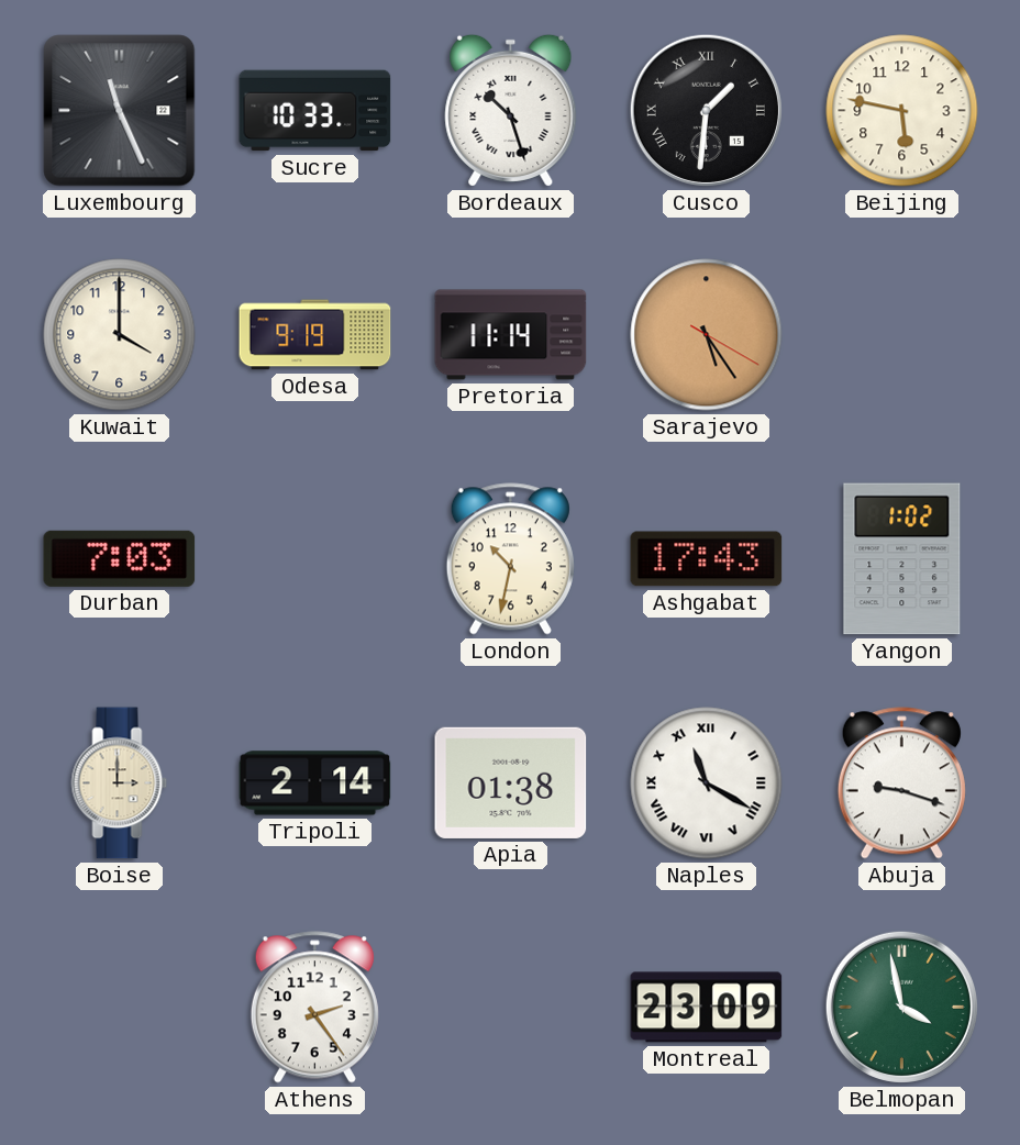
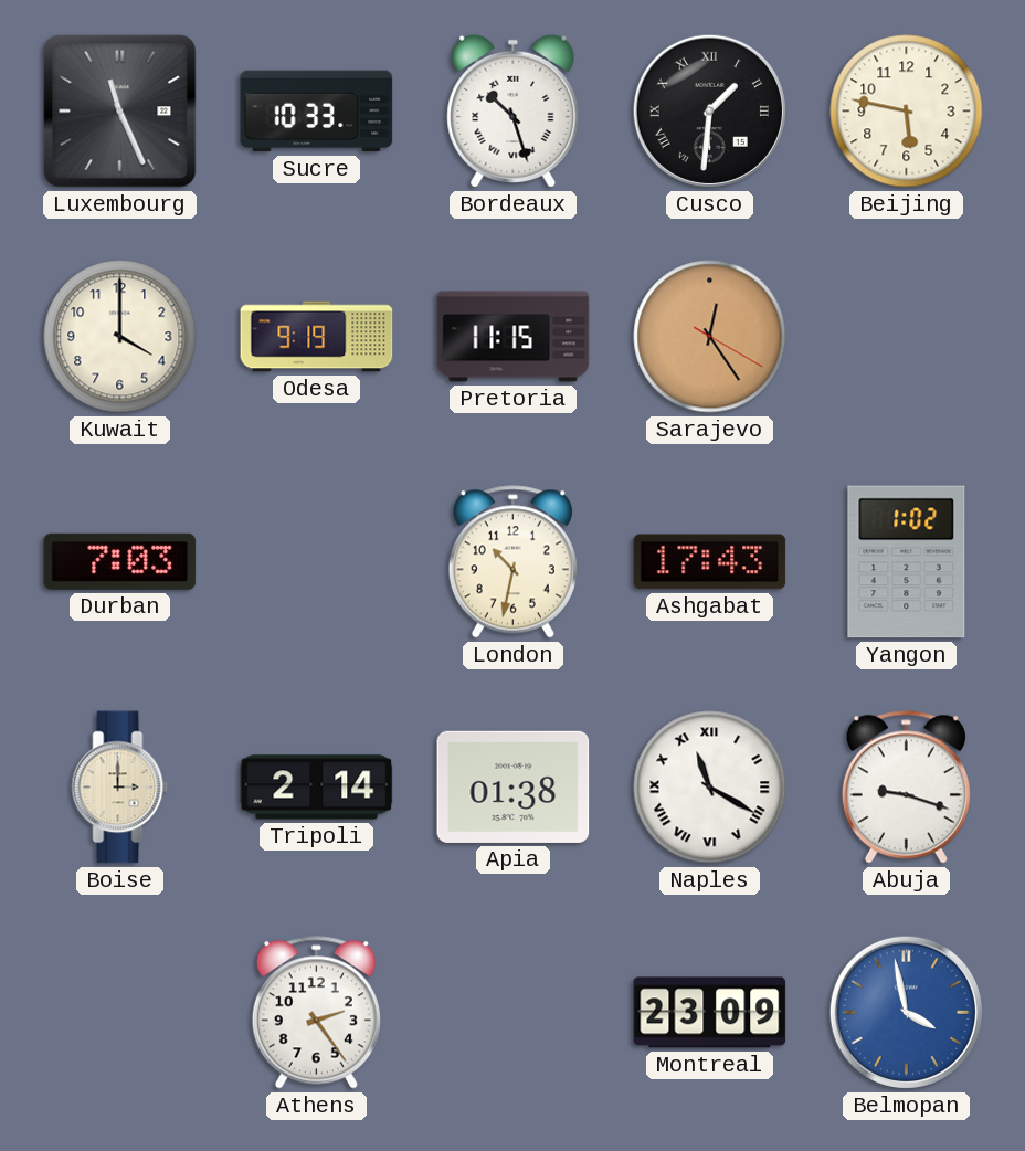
Pretoria: 11:14 -> 11:15
Sarajevo: 5:24 -> 12:24
Belmopan dial: green -> blue
